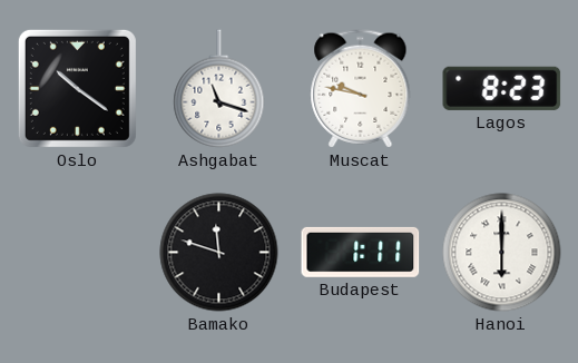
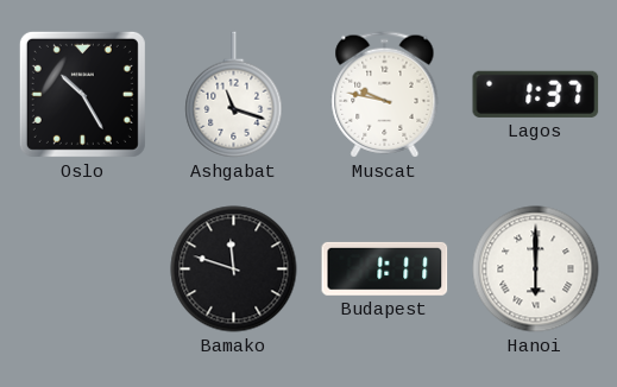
Oslo: 10:21 -> 10:25
Lagos: 8:23 -> 1:37
